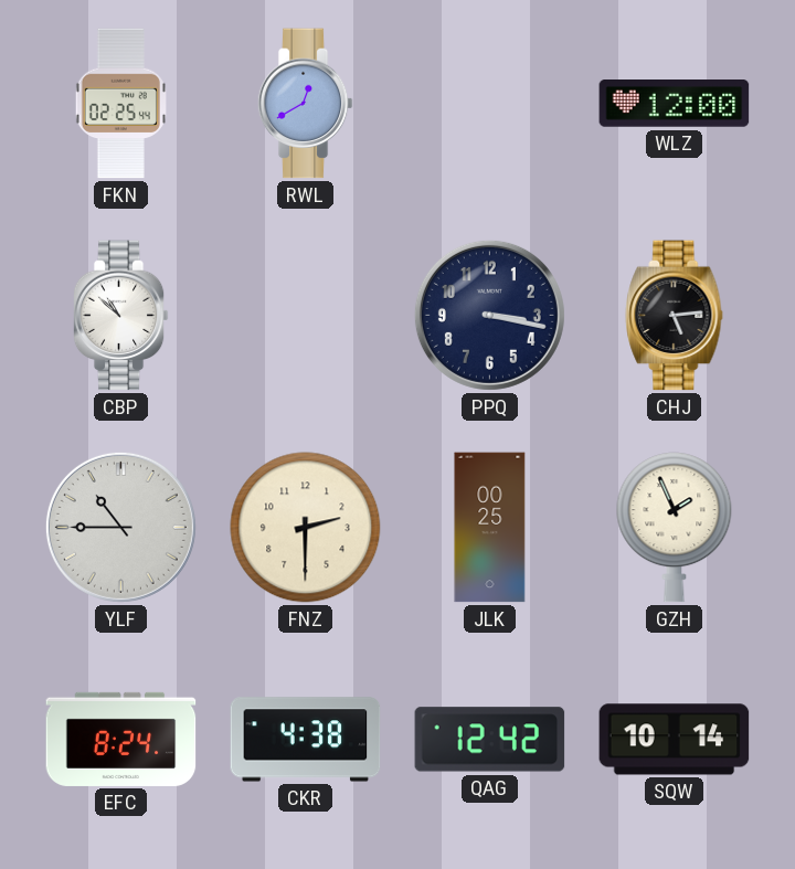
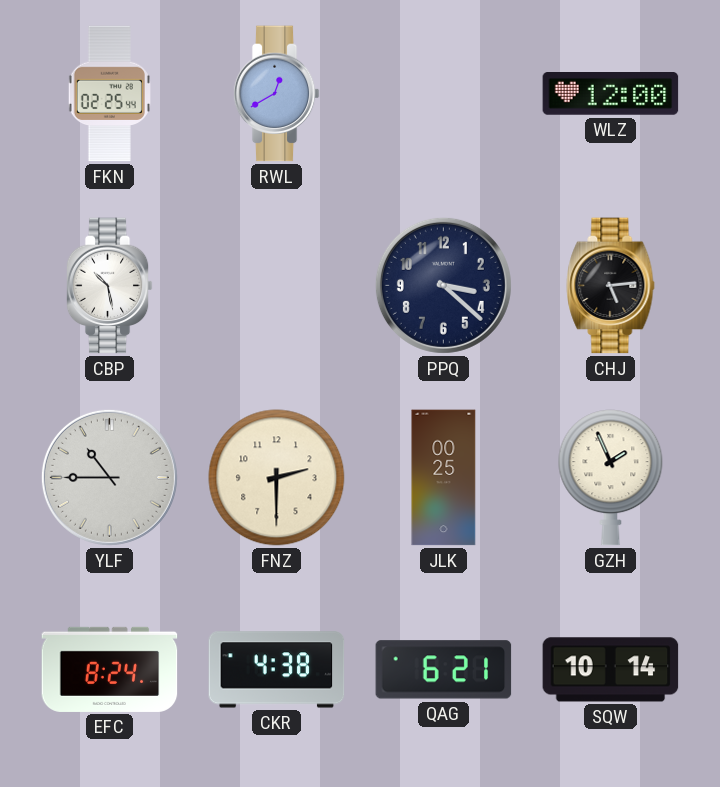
CBP: 10:52 -> 10:28
PPQ: 3:17 -> 3:22
QAG: 12:42 -> 6:21
